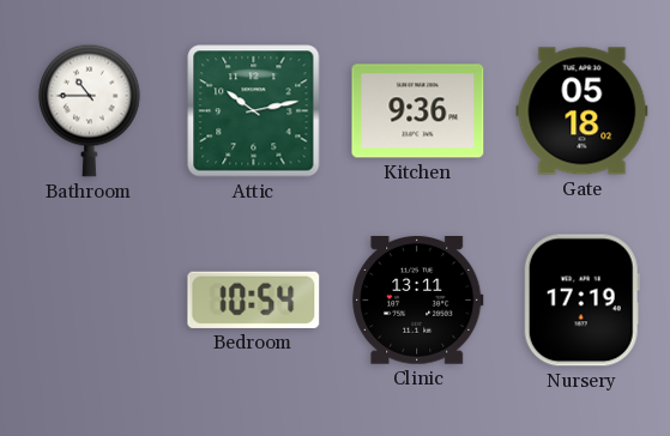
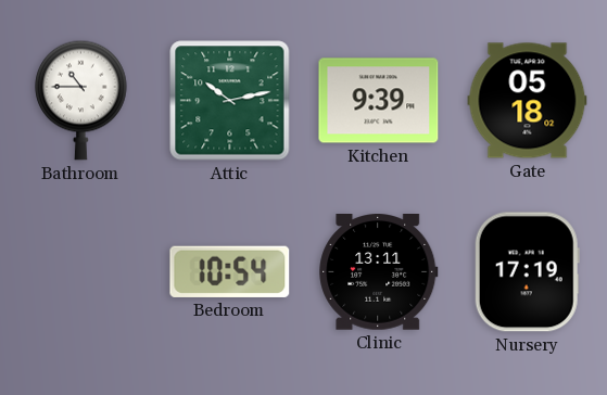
Kitchen: 9:36 -> 9:39
